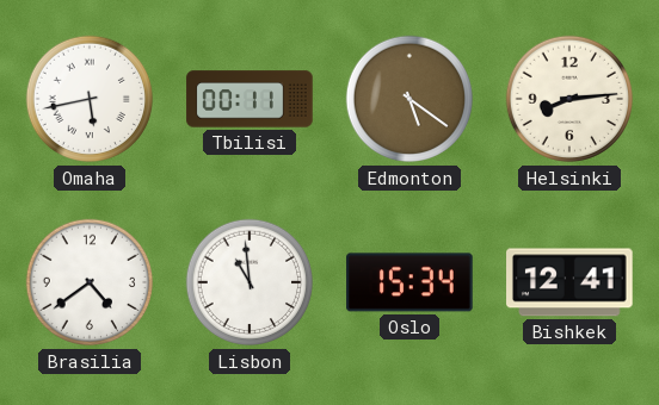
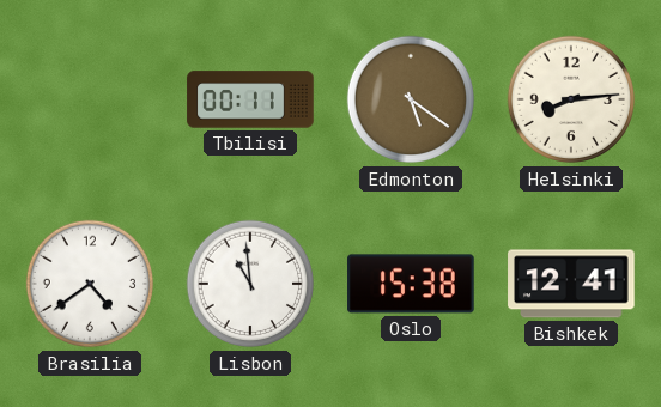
Omaha: 5:43 -> none
Oslo: 15:34 -> 15:38
